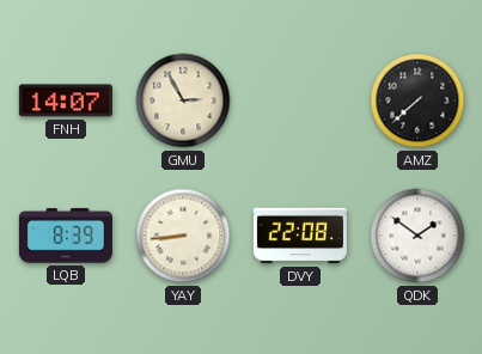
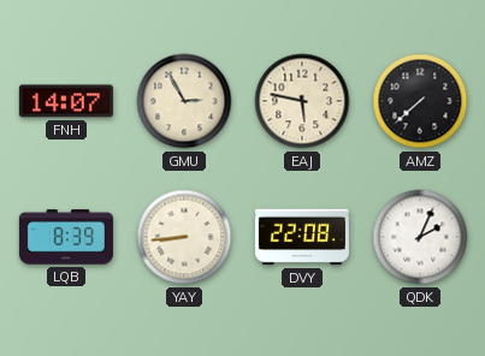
EAJ: none -> 5:47
QDK: 1:51 -> 2:04
